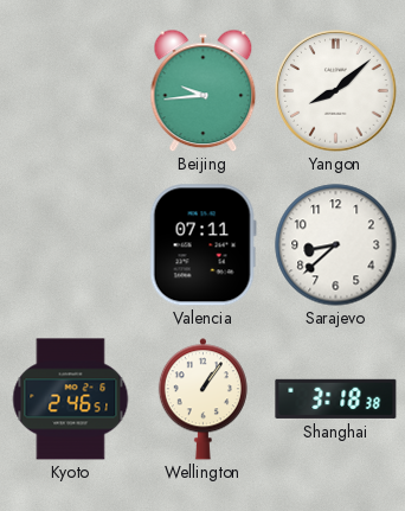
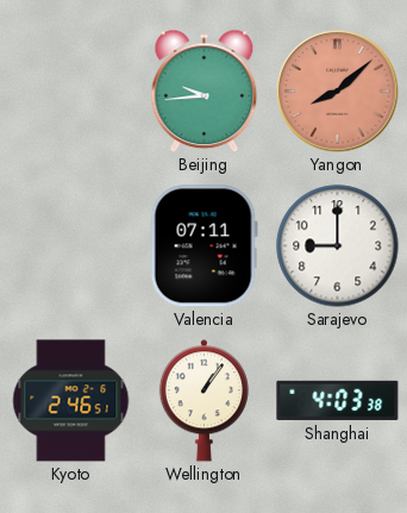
Yangon dial: white -> salmon
Sarajevo: 8:38 -> 9:00
Shanghai: 3:18 -> 4:03
